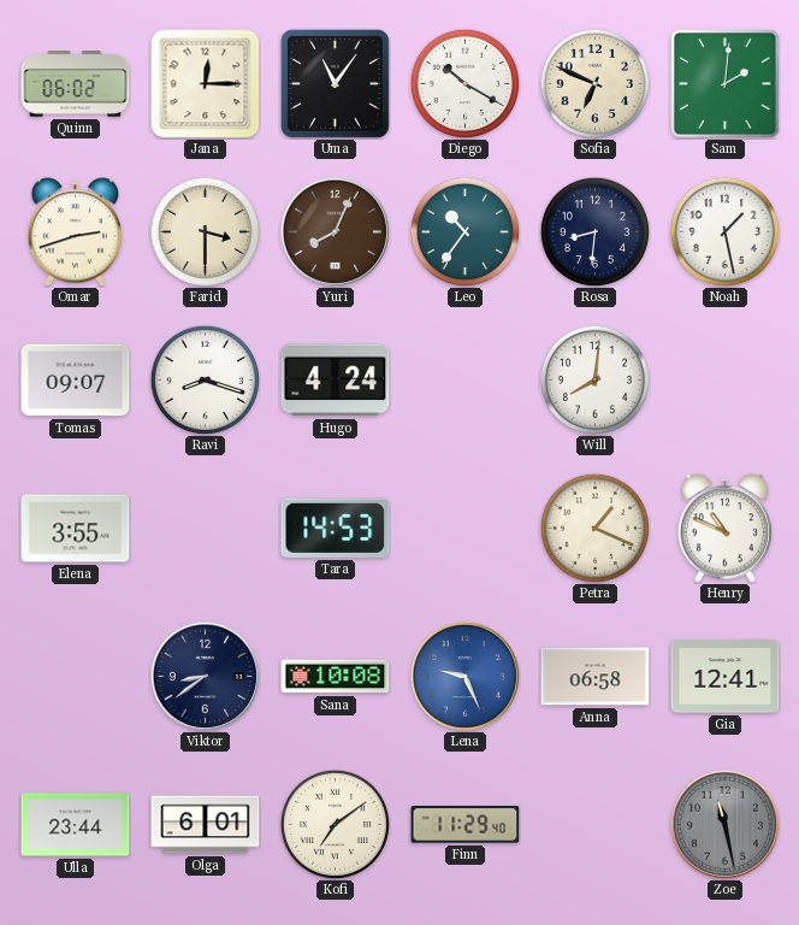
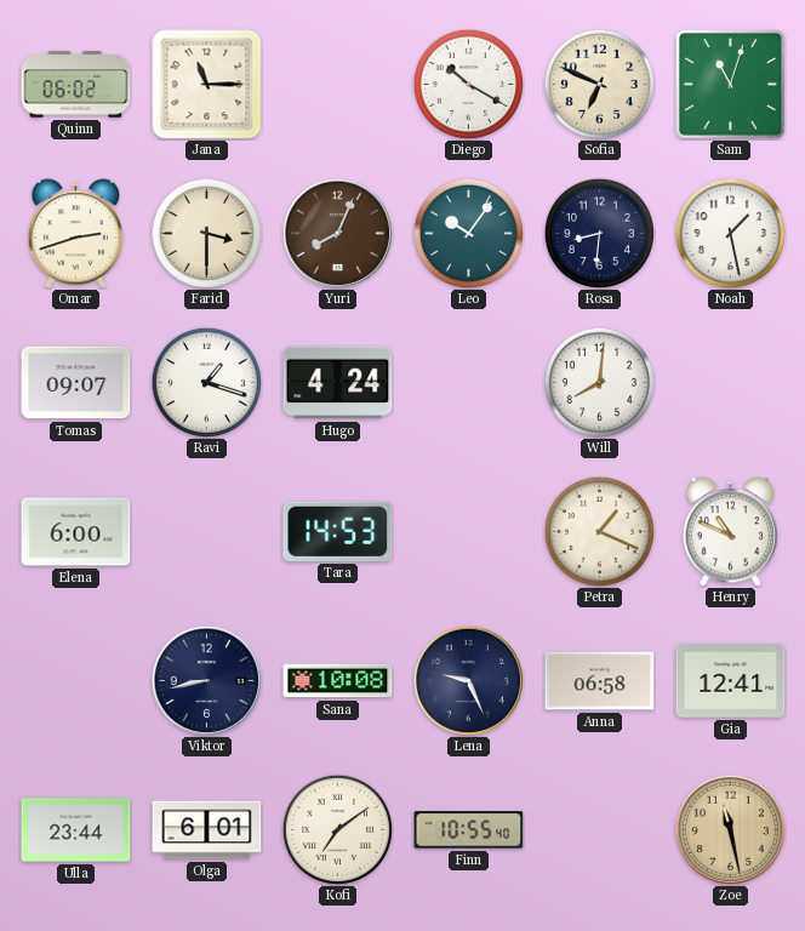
Jana: 12:15 -> 11:15
Uma: 11:06 -> none
Sam: 2:01 -> 11:03
Leo: 10:36 -> 10:06
Ravi: 8:18 -> 1:18
Elena: 3:55 -> 6:00
Viktor: 8:39 -> 8:43
Lena dial: blue -> navy
Finn: 11:29 -> 10:55
Zoe dial: grey -> champagne
